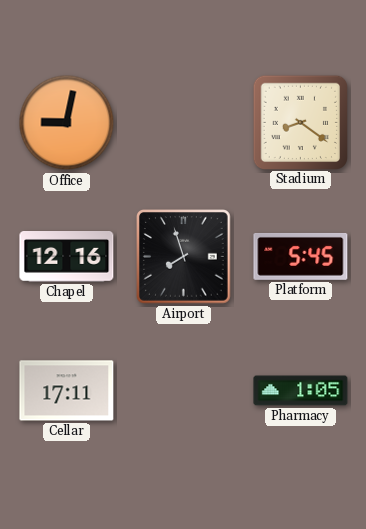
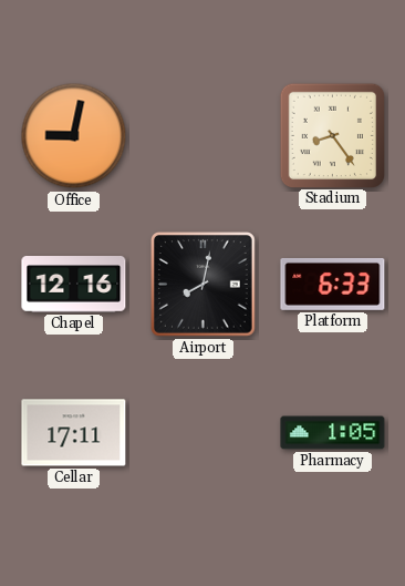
Stadium: 8:21 -> 8:24
Airport: 7:57 -> 8:02
Platform: 5:45 -> 6:33
